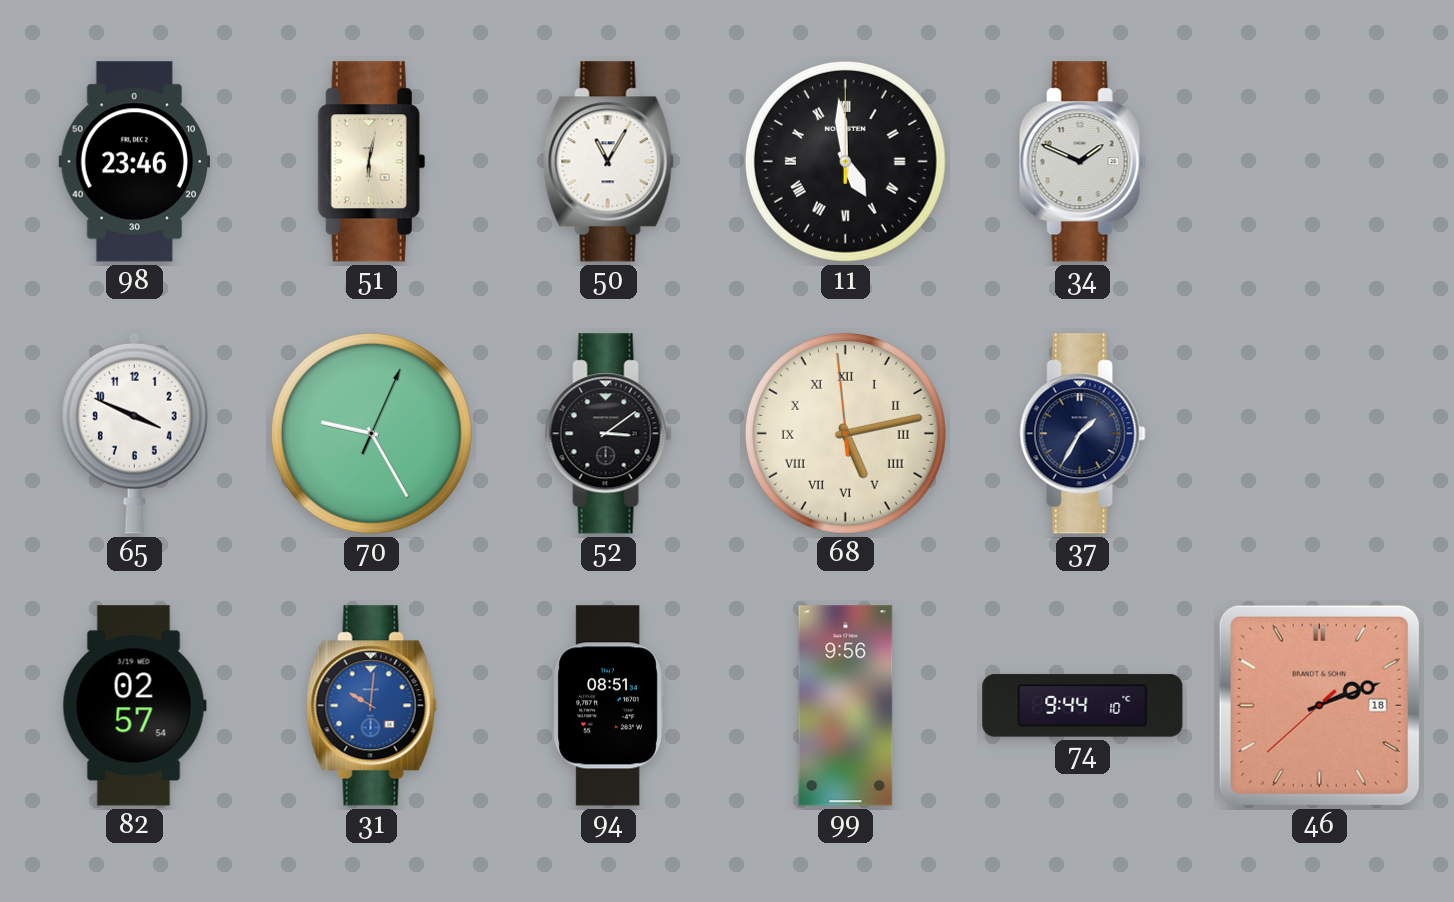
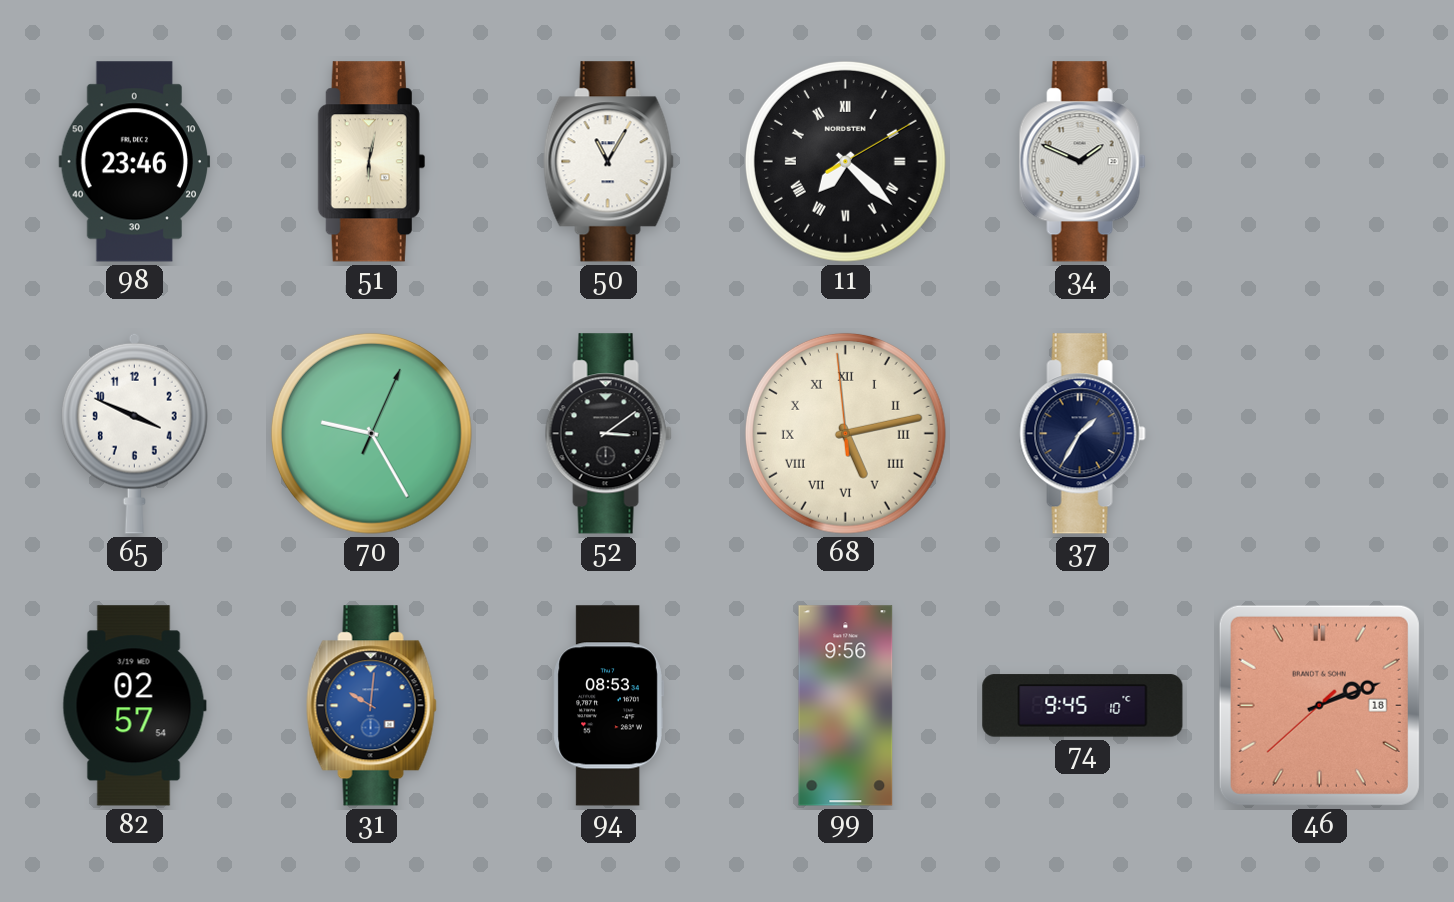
11: 4:59 -> 7:22
94: 08:51 -> 08:53
74: 9:44 -> 9:45
